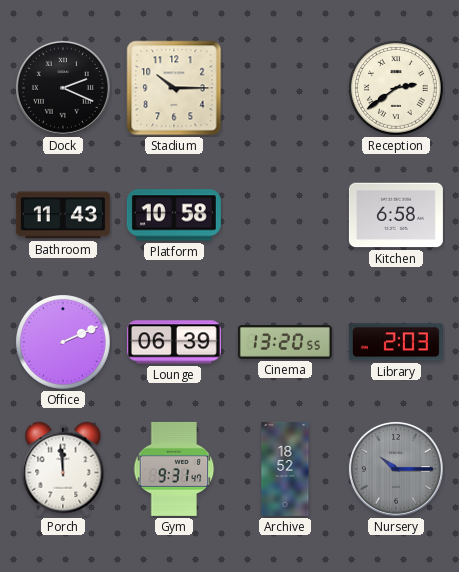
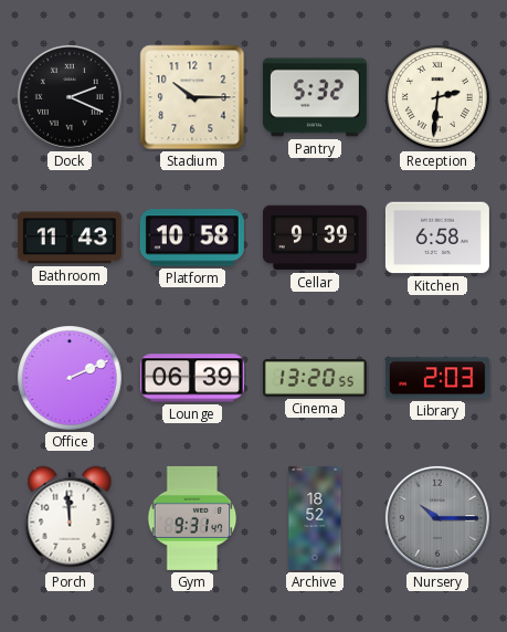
Pantry: none -> 5:32
Reception: 2:39 -> 2:31
Cellar: none -> 9:39
